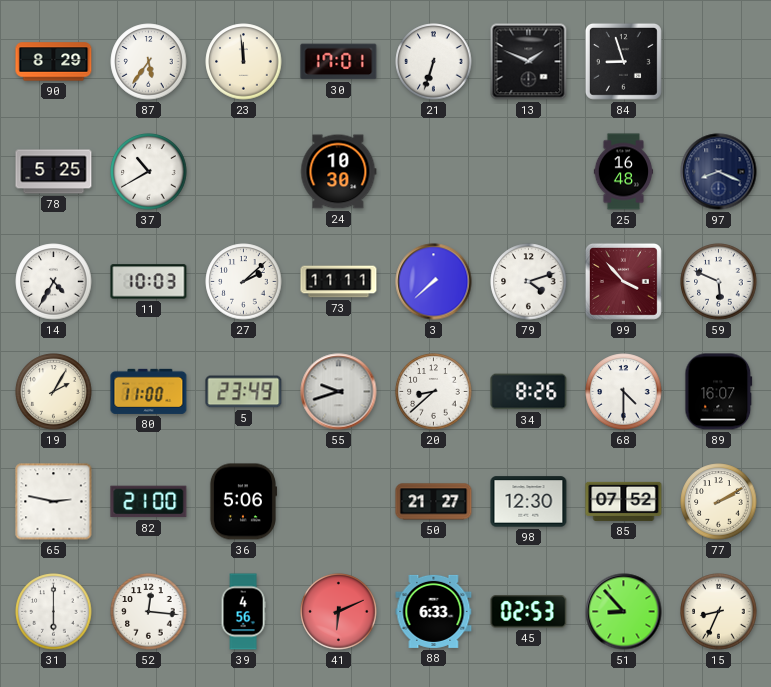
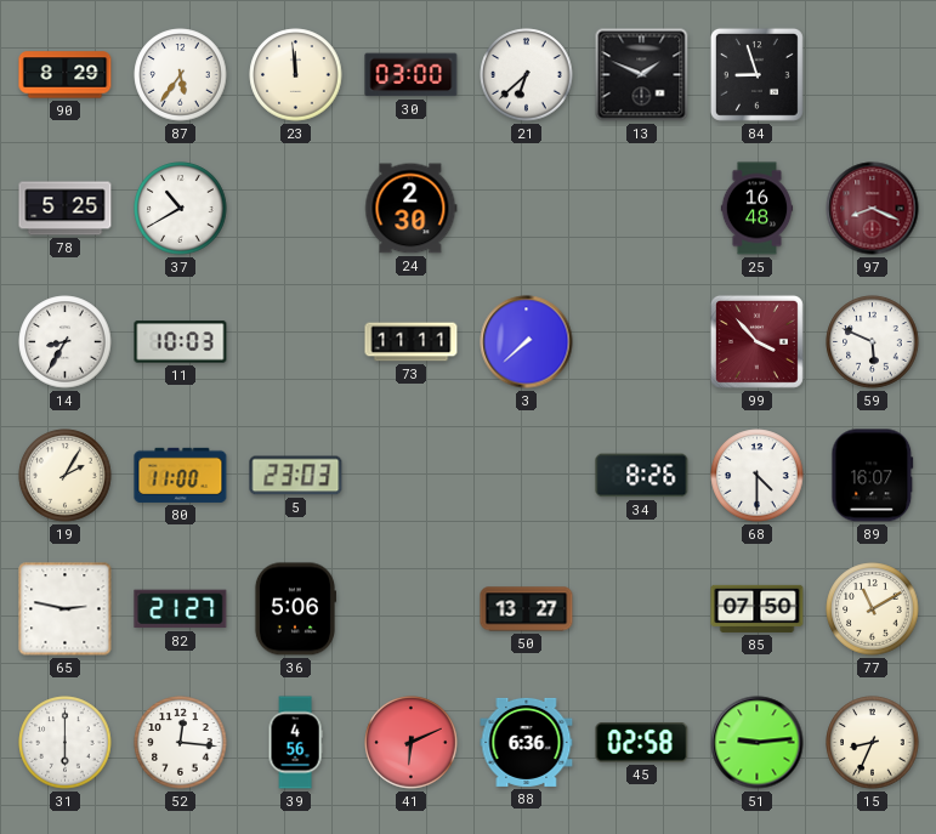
30: 17:01 -> 03:00
21: 6:33 -> 6:38
24: 10:30 -> 2:30
97 dial: navy -> burgundy
14: 4:35 -> 8:35
27: 2:08 -> none
79: 4:12 -> none
5: 23:49 -> 23:03
55: 9:42 -> none
20: 8:38 -> none
82: 21:00 -> 21:27
50: 21:27 -> 13:27
98: 12:30 -> none
85: 07:52 -> 07:50
77: 2:10 -> 11:10
88: 6:33 -> 6:36
45: 02:53 -> 02:58
51: 8:53 -> 9:14
